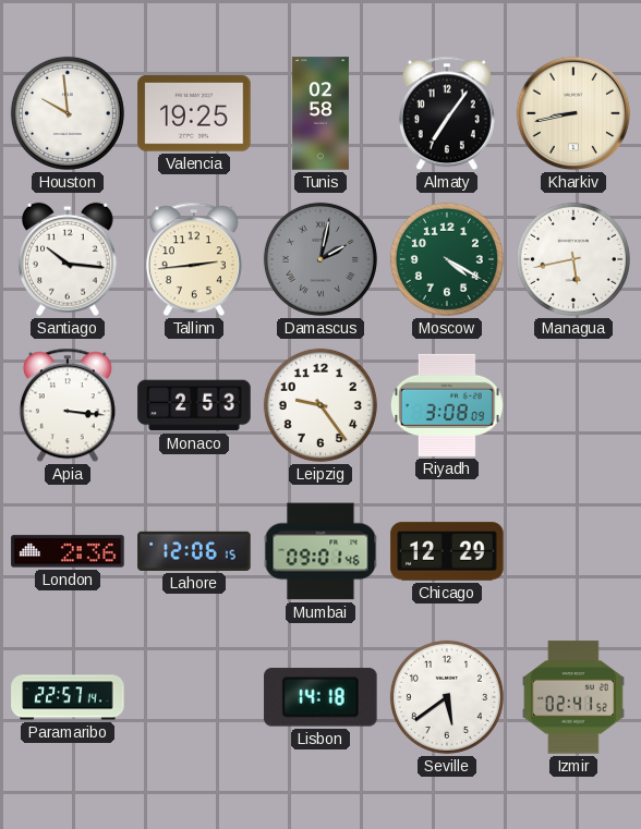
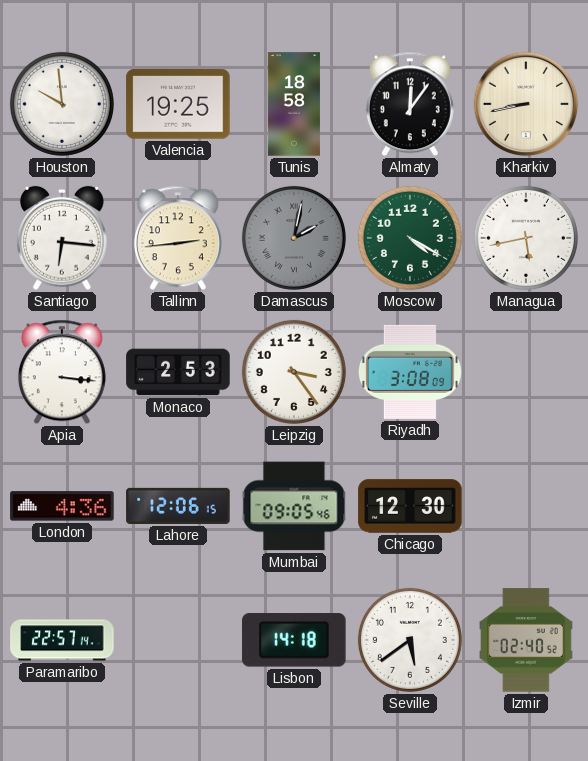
Tunis: 02:58 -> 18:58
Almaty: 7:06 -> 12:06
Santiago: 10:16 -> 6:16
Leipzig: 9:24 -> 3:24
London: 2:36 -> 4:36
Mumbai: 09:01 -> 09:05
Chicago: 12:29 -> 12:30
Izmir: 02:41 -> 02:40
